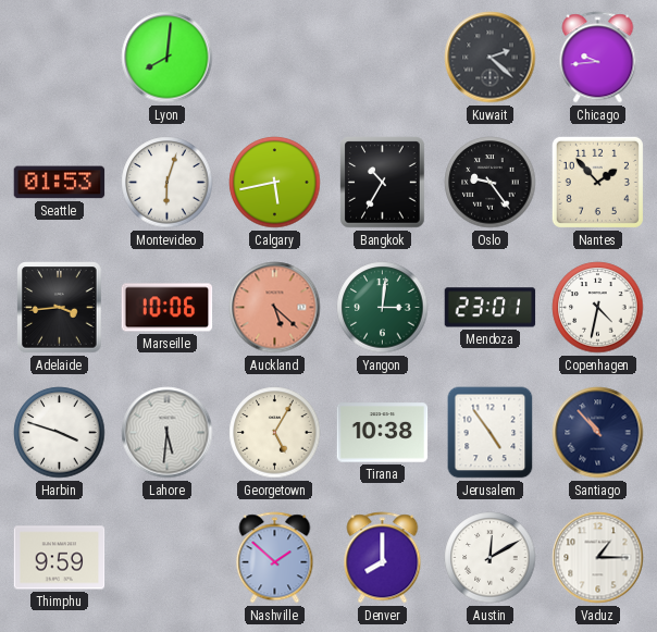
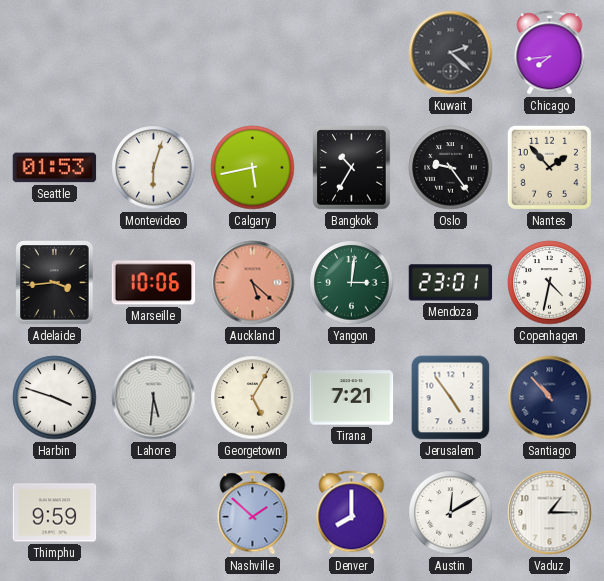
Lyon: 8:01 -> none
Chicago: 9:44 -> 7:44
Tirana: 10:38 -> 7:21
